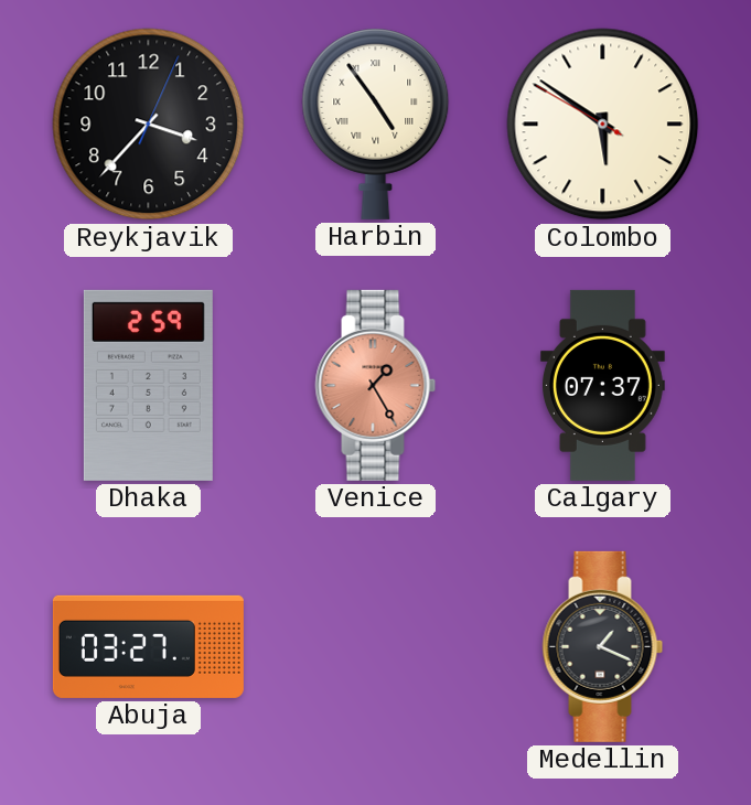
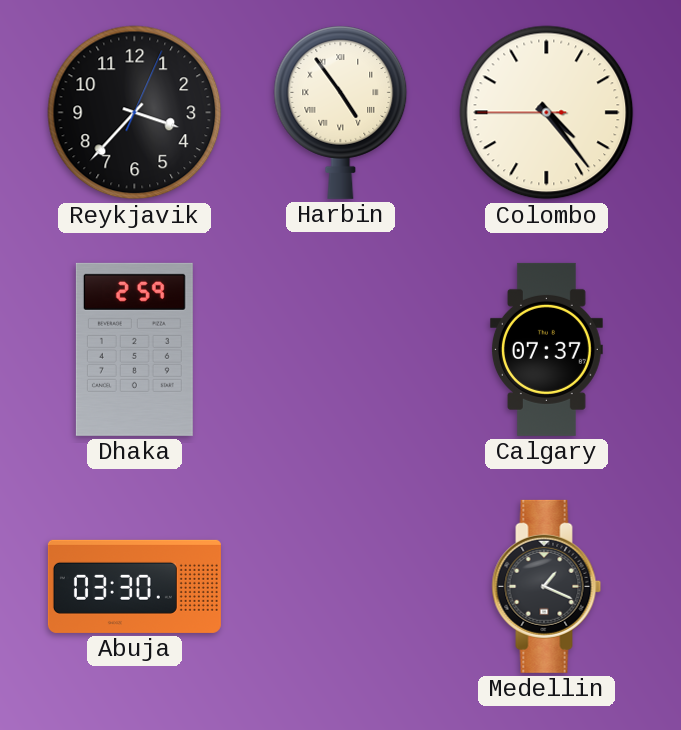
Colombo: 5:50 -> 4:23
Venice: 1:25 -> none
Abuja: 03:27 -> 03:30
